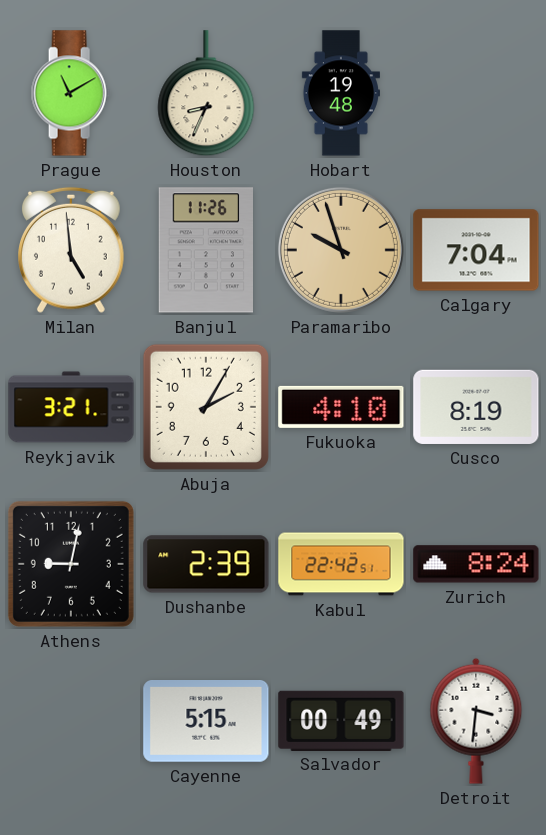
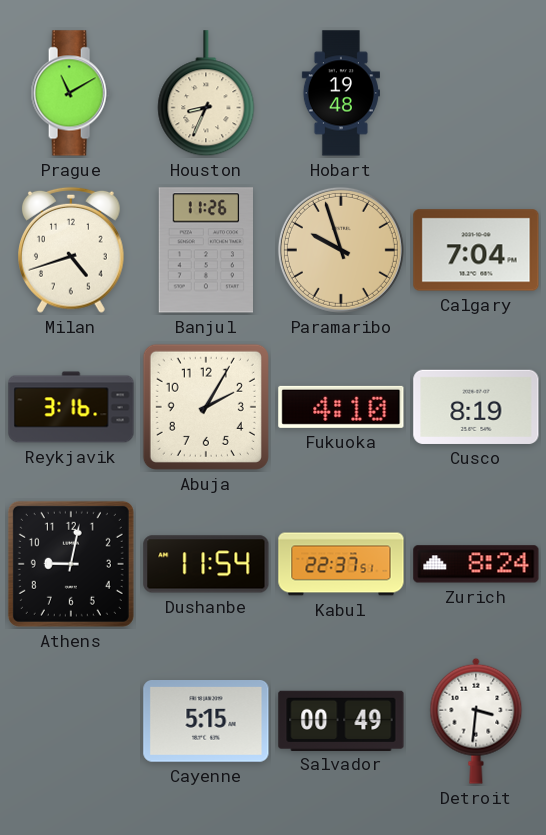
Milan: 4:59 -> 4:42
Reykjavik: 3:21 -> 3:16
Dushanbe: 2:39 -> 11:54
Kabul: 22:42 -> 22:37
